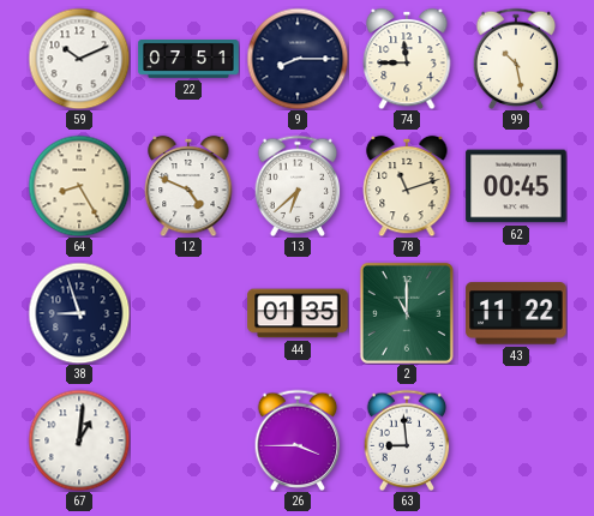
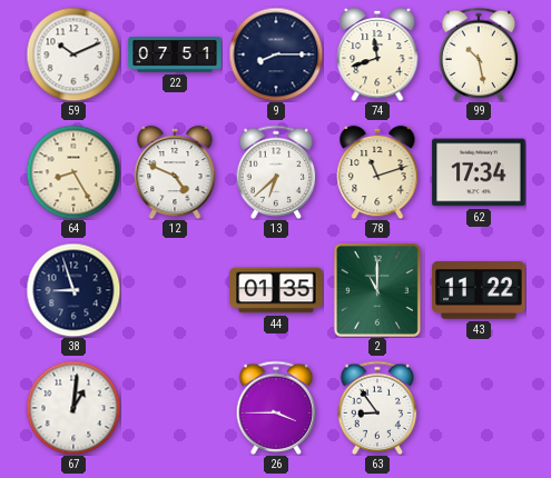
74: 11:45 -> 11:42
62: 00:45 -> 17:34
63: 8:59 -> 8:54
